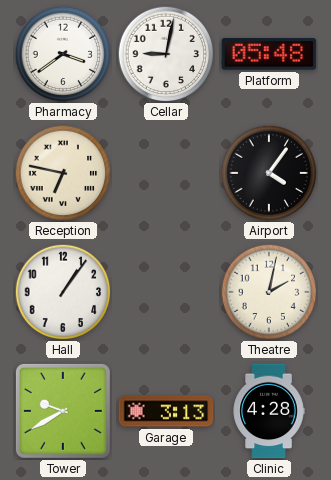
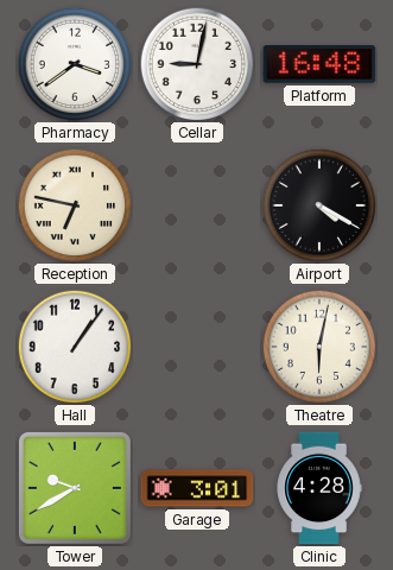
Platform: 05:48 -> 16:48
Airport: 4:06 -> 4:20
Theatre: 2:02 -> 6:02
Garage: 3:13 -> 3:01
